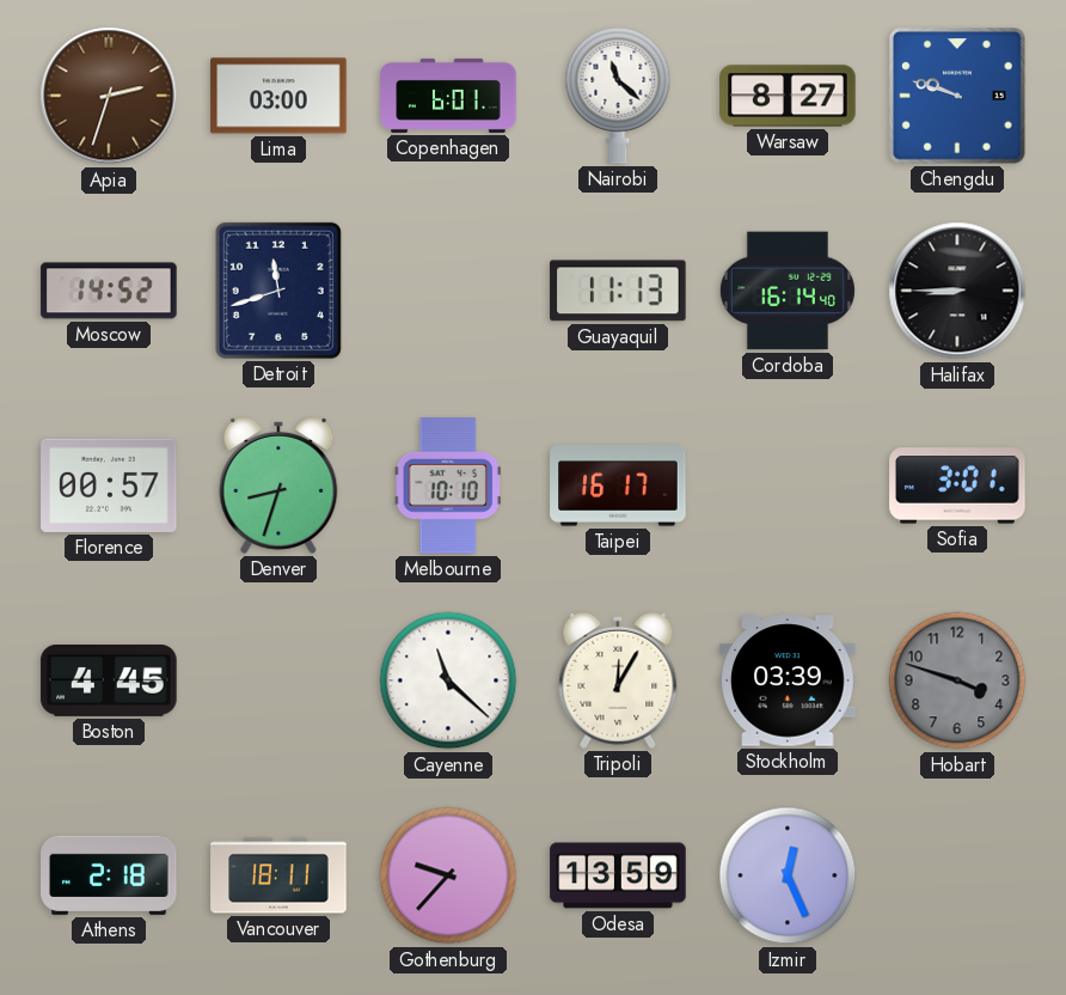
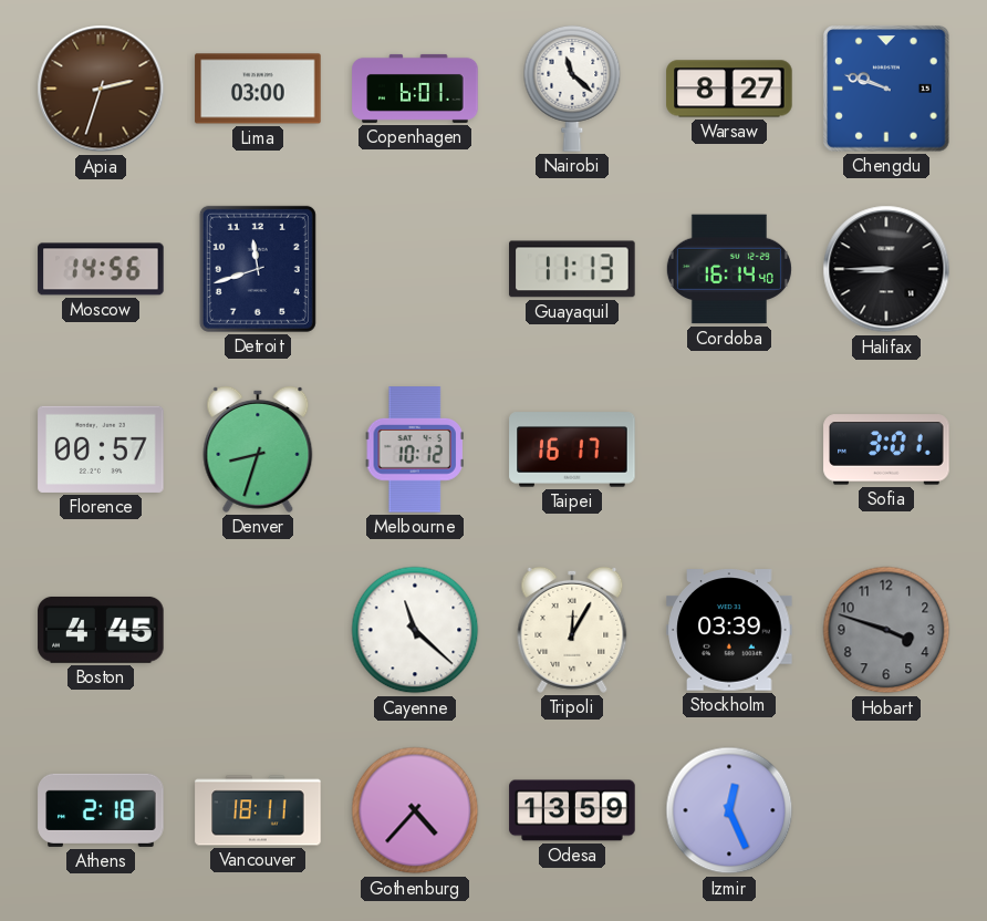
Moscow: 14:52 -> 14:56
Melbourne: 10:10 -> 10:12
Gothenburg: 9:37 -> 4:37
